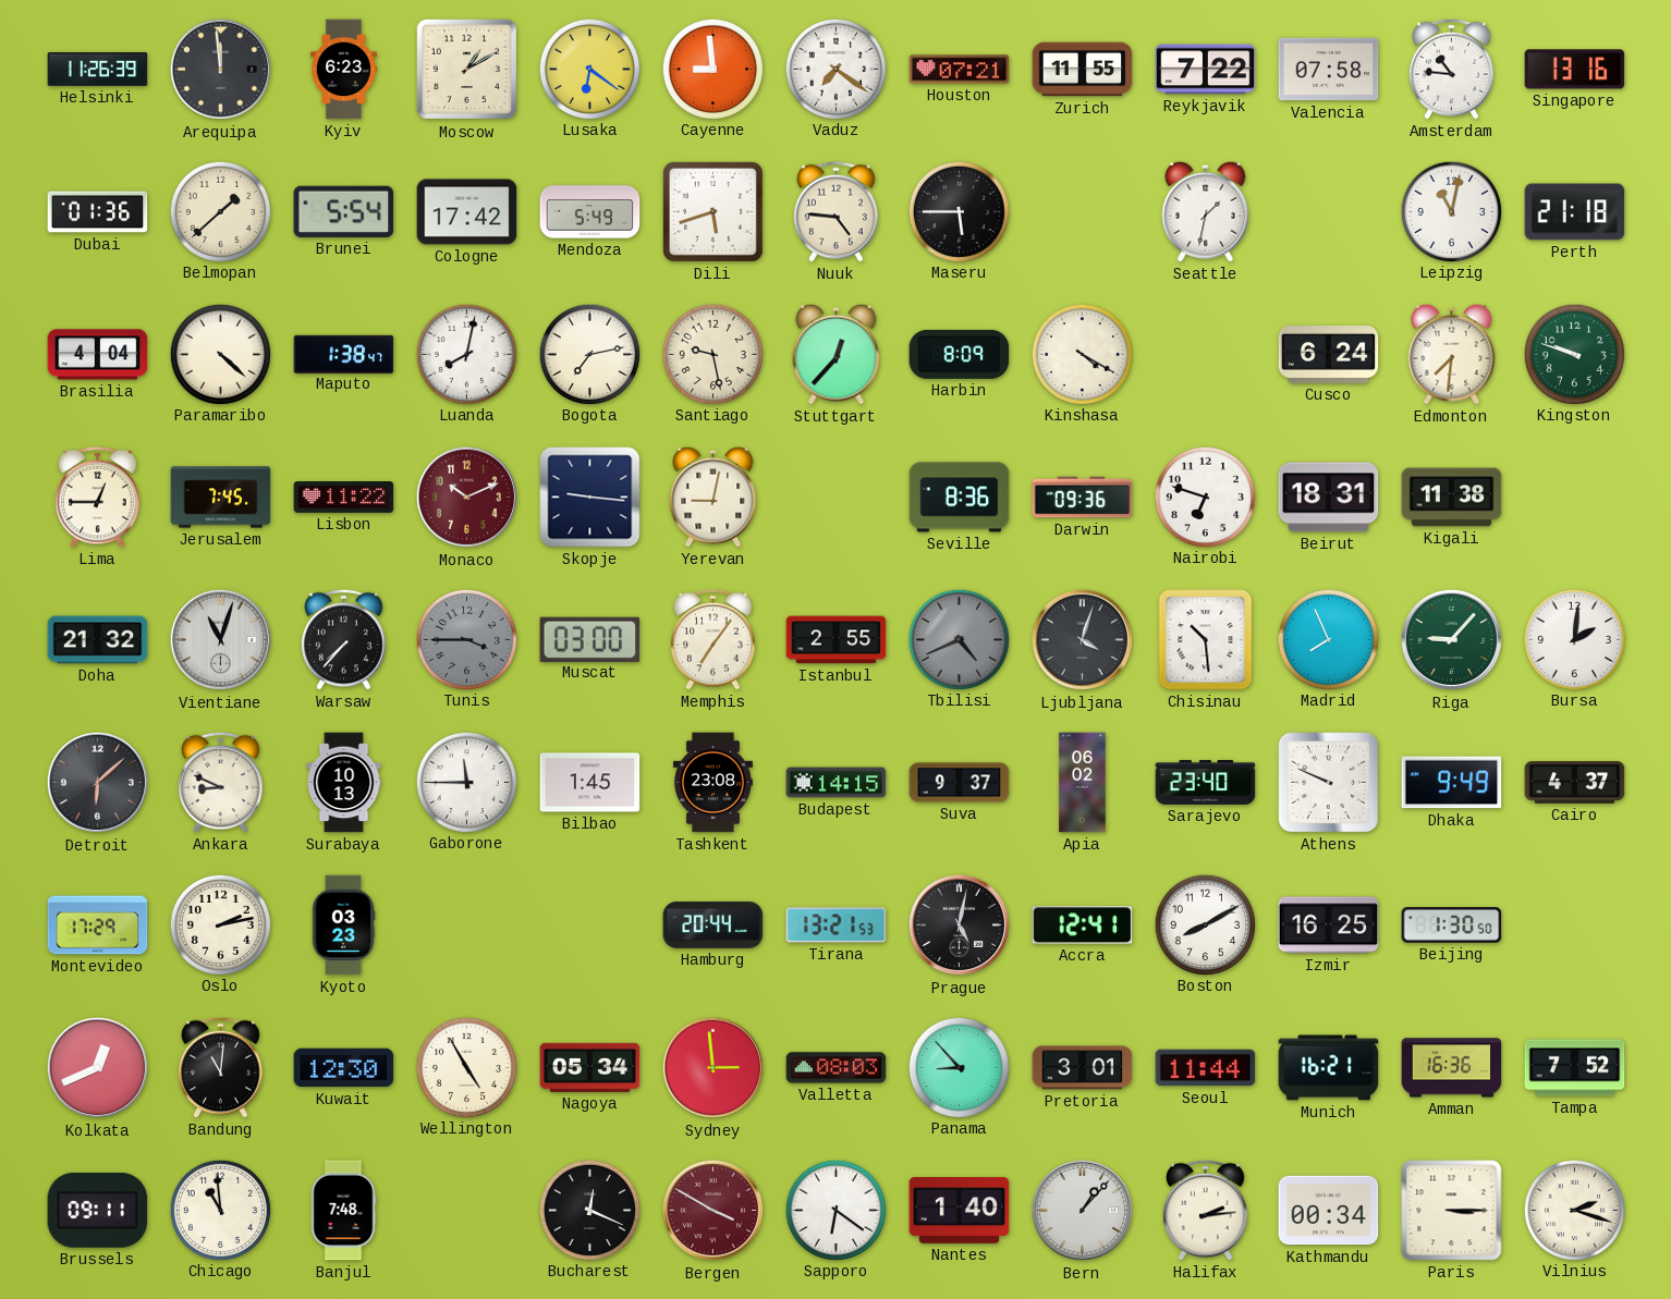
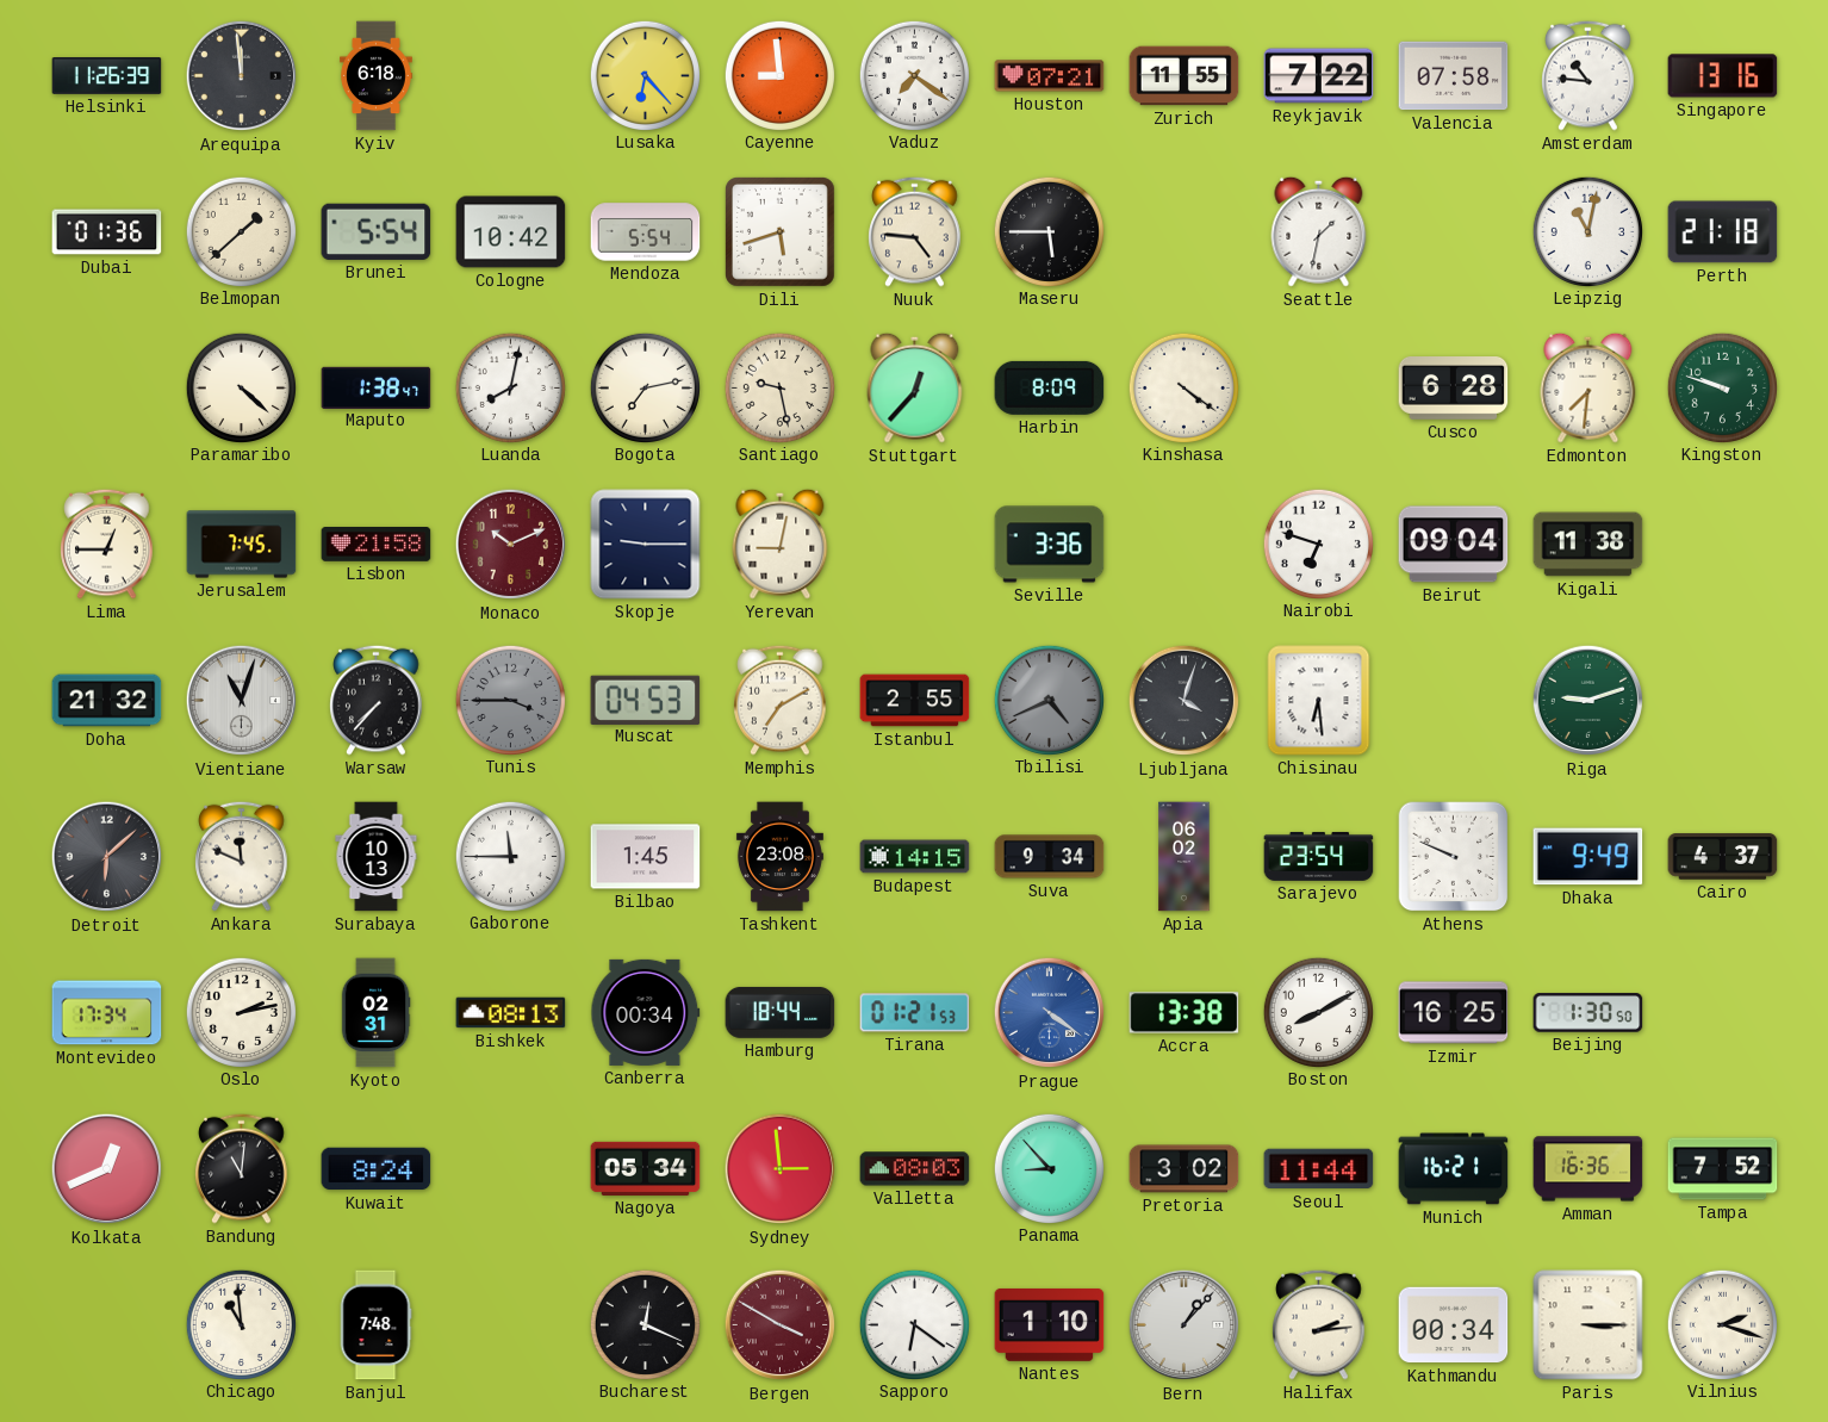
Kyiv: 6:23 -> 6:18
Moscow: 1:10 -> none
Lusaka: 6:21 -> 6:23
Cologne: 17:42 -> 10:42
Mendoza: 5:49 -> 5:54
Brasilia: 4:04 -> none
Kinshasa: 4:20 -> 4:21
Cusco: 6:24 -> 6:28
Lisbon: 11:22 -> 21:58
Skopje: 9:16 -> 9:15
Seville: 8:36 -> 3:36
Darwin: 09:36 -> none
Beirut: 18:31 -> 09:04
Muscat: 03:00 -> 04:53
Memphis: 7:06 -> 7:10
Chisinau: 10:29 -> 6:29
Madrid: 7:56 -> none
Riga: 9:07 -> 9:12
Bursa: 2:01 -> none
Ankara: 8:49 -> 11:49
Suva: 9:37 -> 9:34
Sarajevo: 23:40 -> 23:54
Montevideo: 17:29 -> 17:34
Kyoto: 03:23 -> 02:31
Bishkek: none -> 08:13
Canberra: none -> 00:34
Hamburg: 20:44 -> 18:44
Tirana: 13:21 -> 01:21
Prague: 5:02 -> 4:21
Prague dial: black -> blue
Accra: 12:41 -> 13:38
Kuwait: 12:30 -> 8:24
Wellington: 4:55 -> none
Pretoria: 3:01 -> 3:02
Brussels: 09:11 -> none
Nantes: 1:40 -> 1:10
